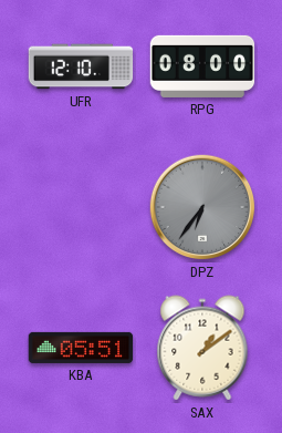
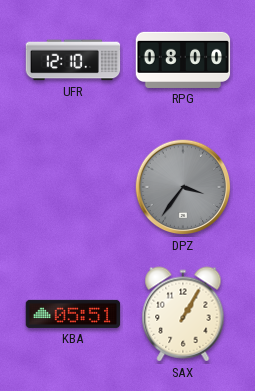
DPZ: 6:36 -> 3:36
SAX: 1:09 -> 1:05
